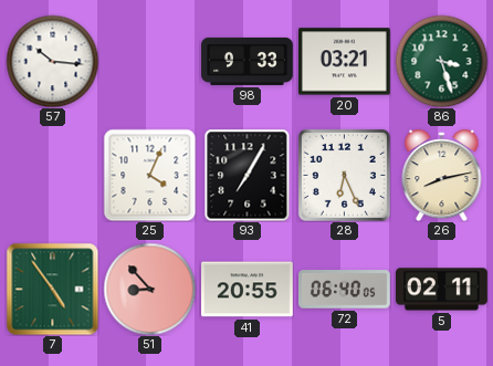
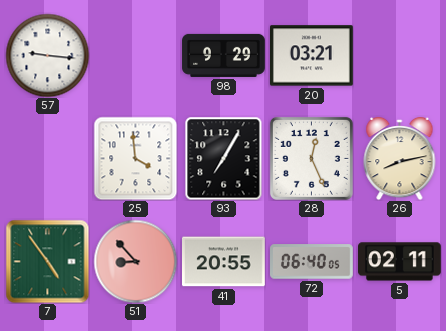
57: 10:16 -> 9:16
98: 9:33 -> 9:29
86: 3:27 -> none
25: 4:04 -> 3:59
28: 6:26 -> 12:26
